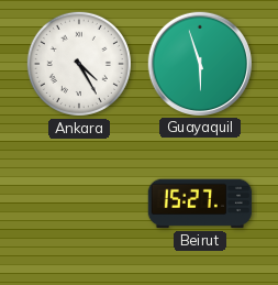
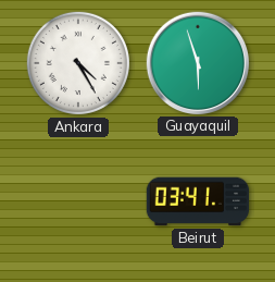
Beirut: 15:27 -> 03:41
